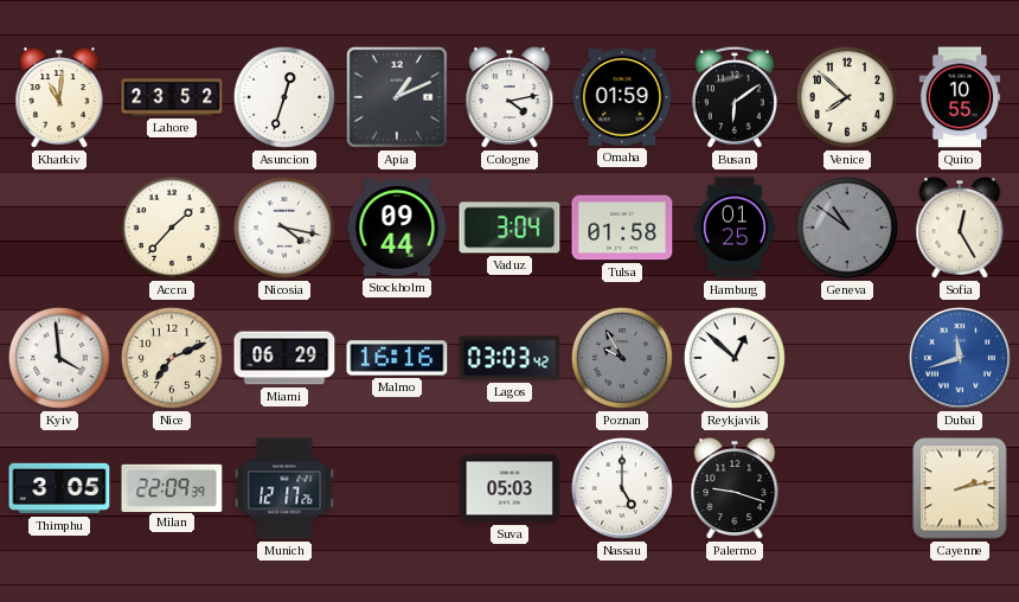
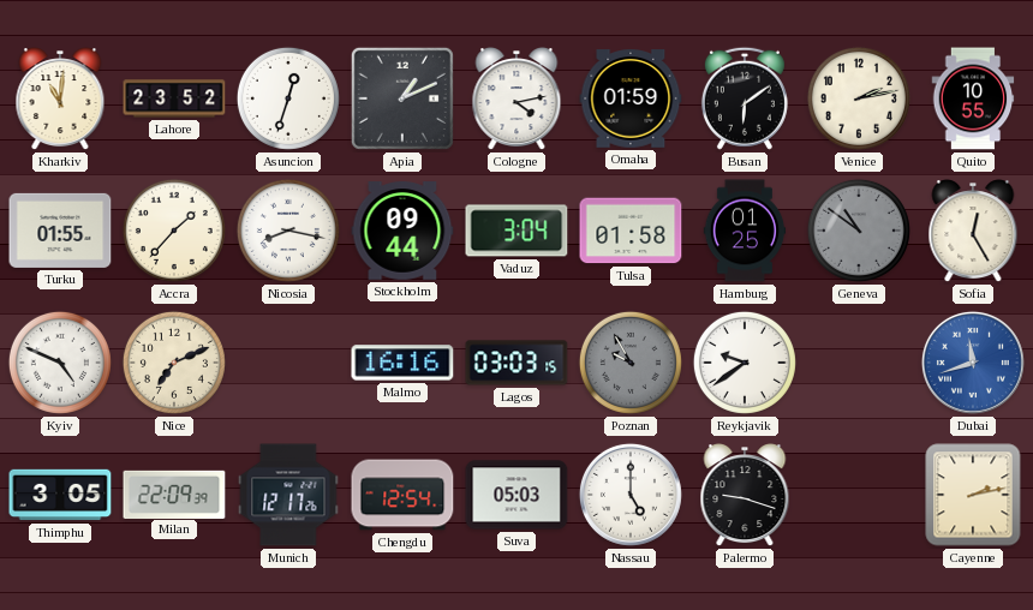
Venice: 7:52 -> 2:13
Turku: none -> 01:55
Nicosia: 4:17 -> 8:17
Kyiv: 3:59 -> 4:49
Miami: 06:29 -> none
Lagos: 03:03:42 -> 03:03:15
Reykjavik: 12:52 -> 9:39
Chengdu: none -> 12:54
